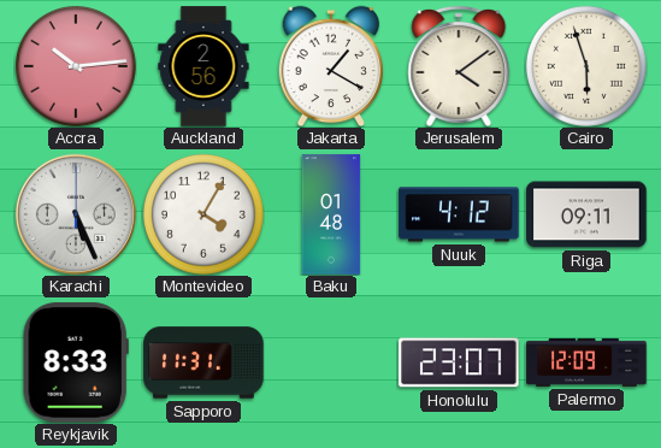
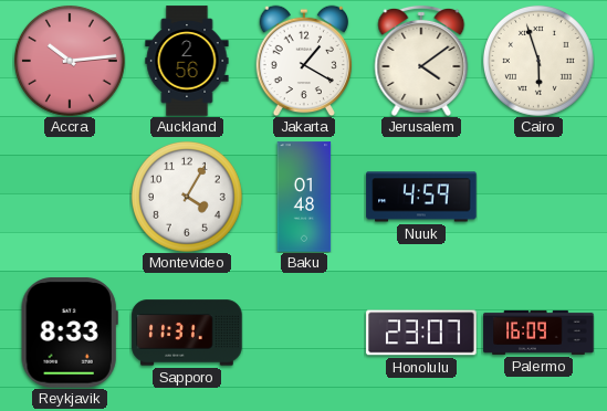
Karachi: 5:26 -> none
Nuuk: 4:12 -> 4:59
Riga: 09:11 -> none
Palermo: 12:09 -> 16:09
